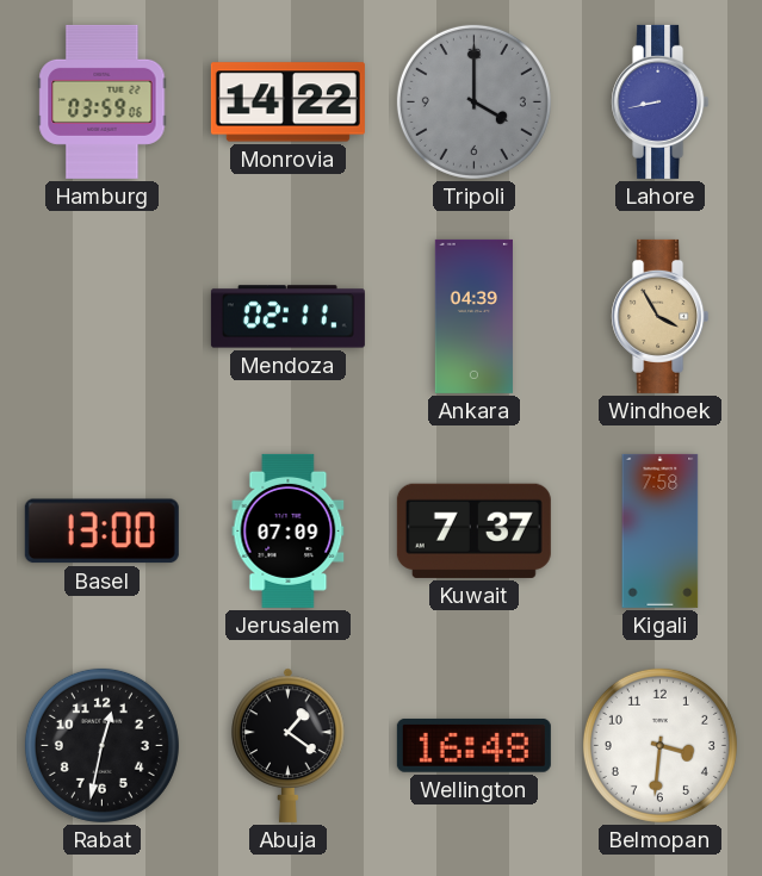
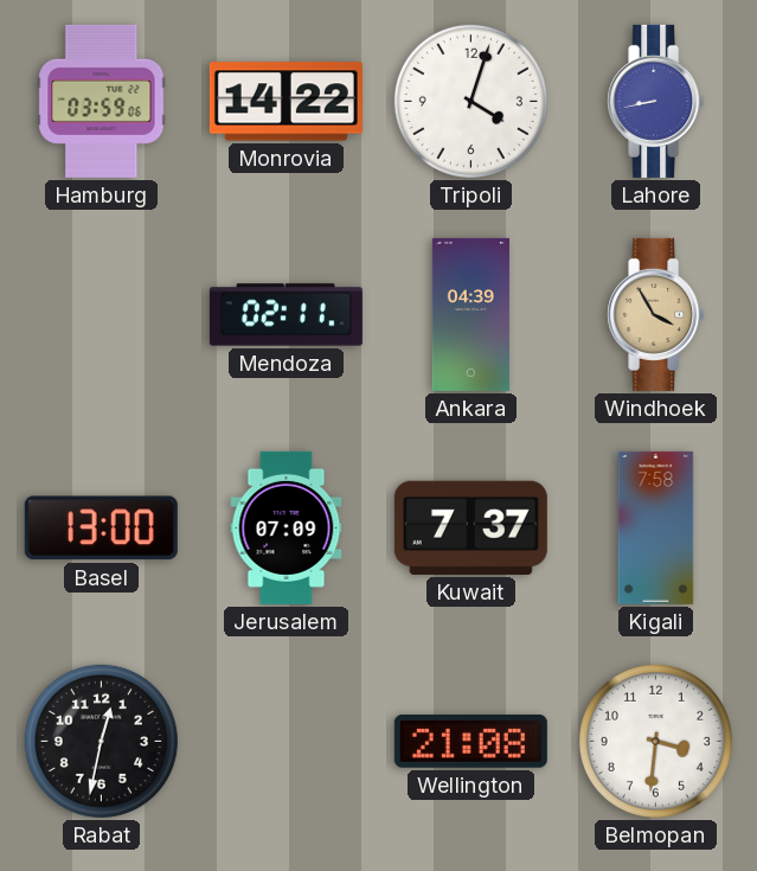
Tripoli: 4:00 -> 4:03
Tripoli dial: grey -> white
Abuja: 1:21 -> none
Wellington: 16:48 -> 21:08
